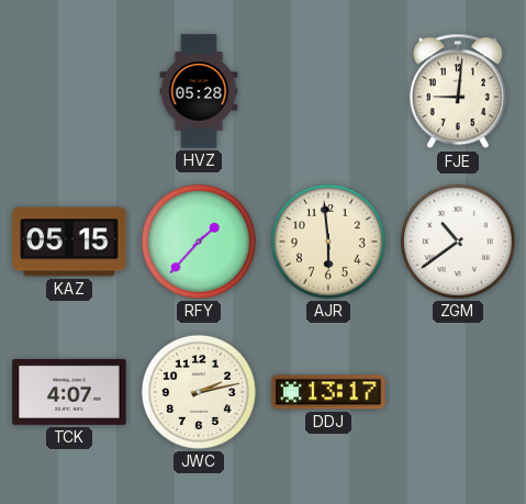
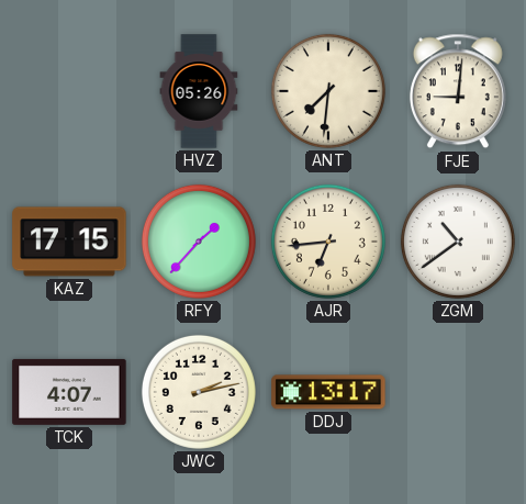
HVZ: 05:28 -> 05:26
ANT: none -> 7:31
KAZ: 05:15 -> 17:15
AJR: 5:59 -> 6:44
